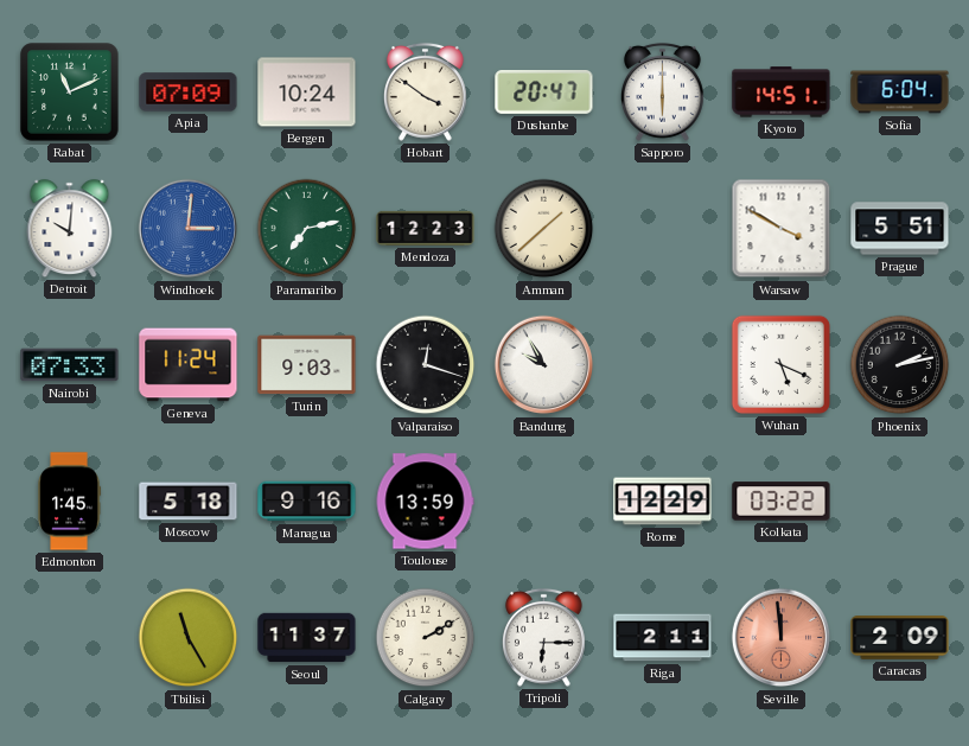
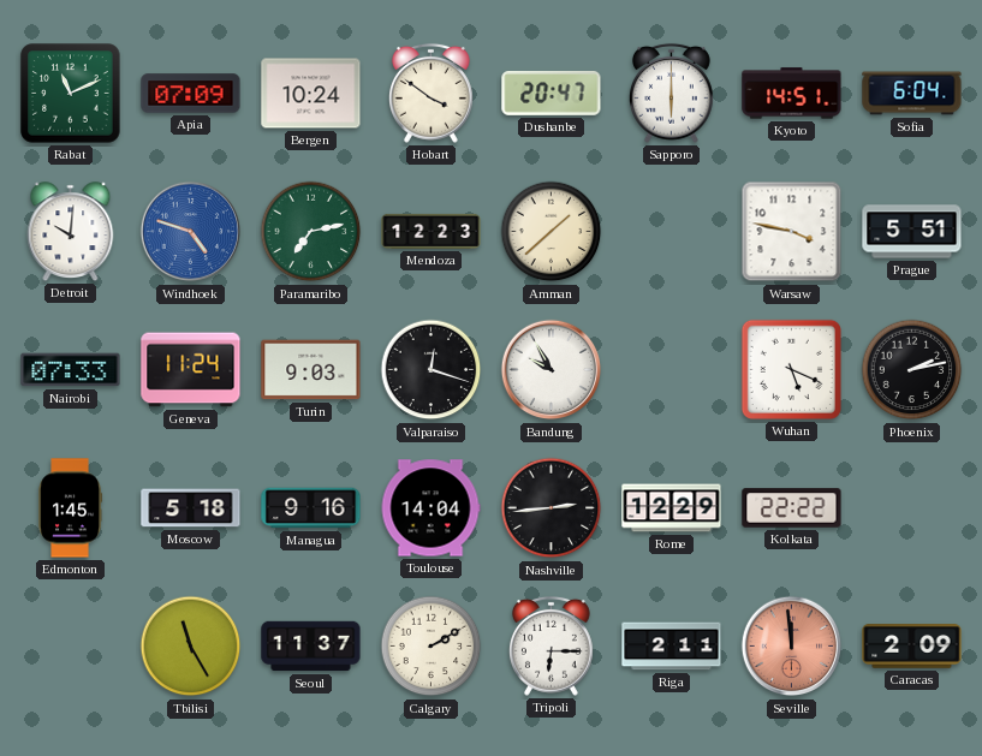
Windhoek: 3:01 -> 4:48
Warsaw: 3:50 -> 3:47
Toulouse: 13:59 -> 14:04
Nashville: none -> 2:44
Kolkata: 03:22 -> 22:22
